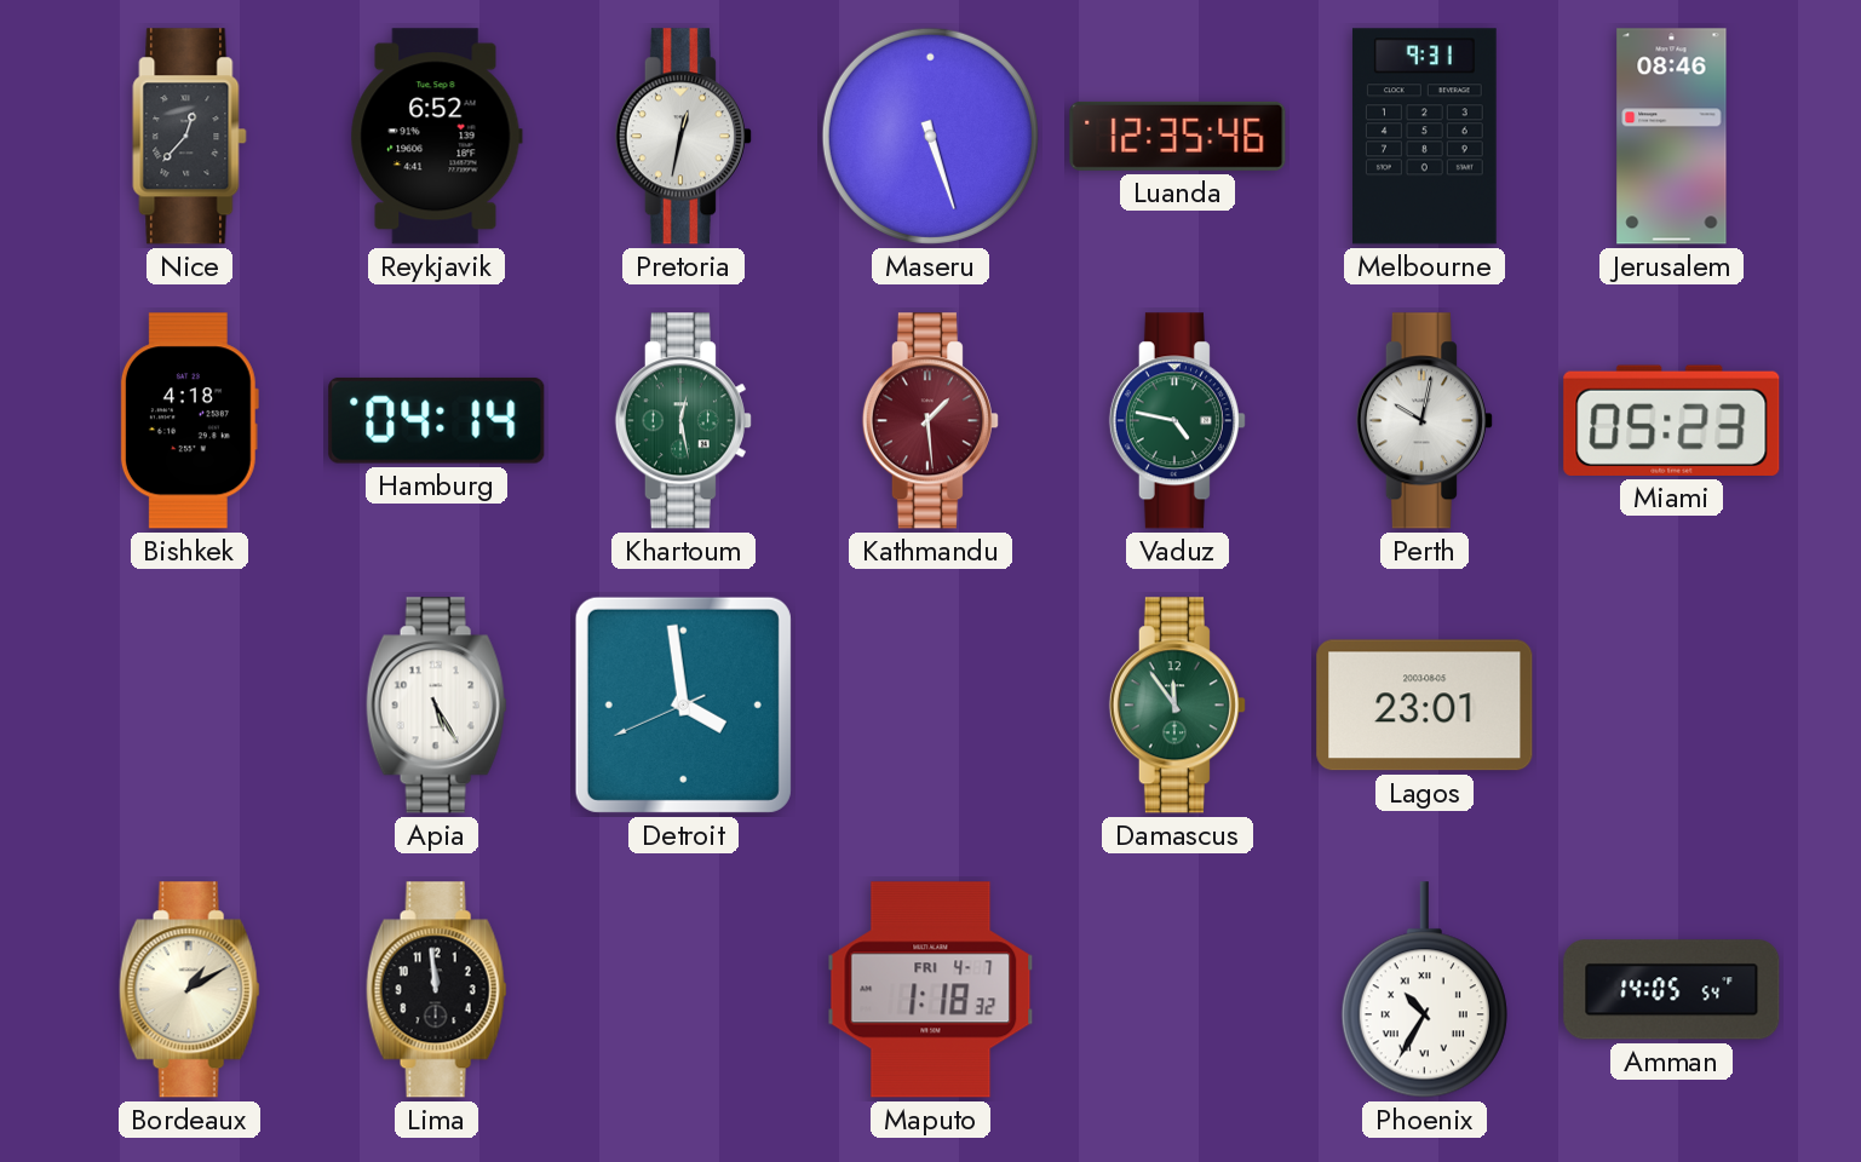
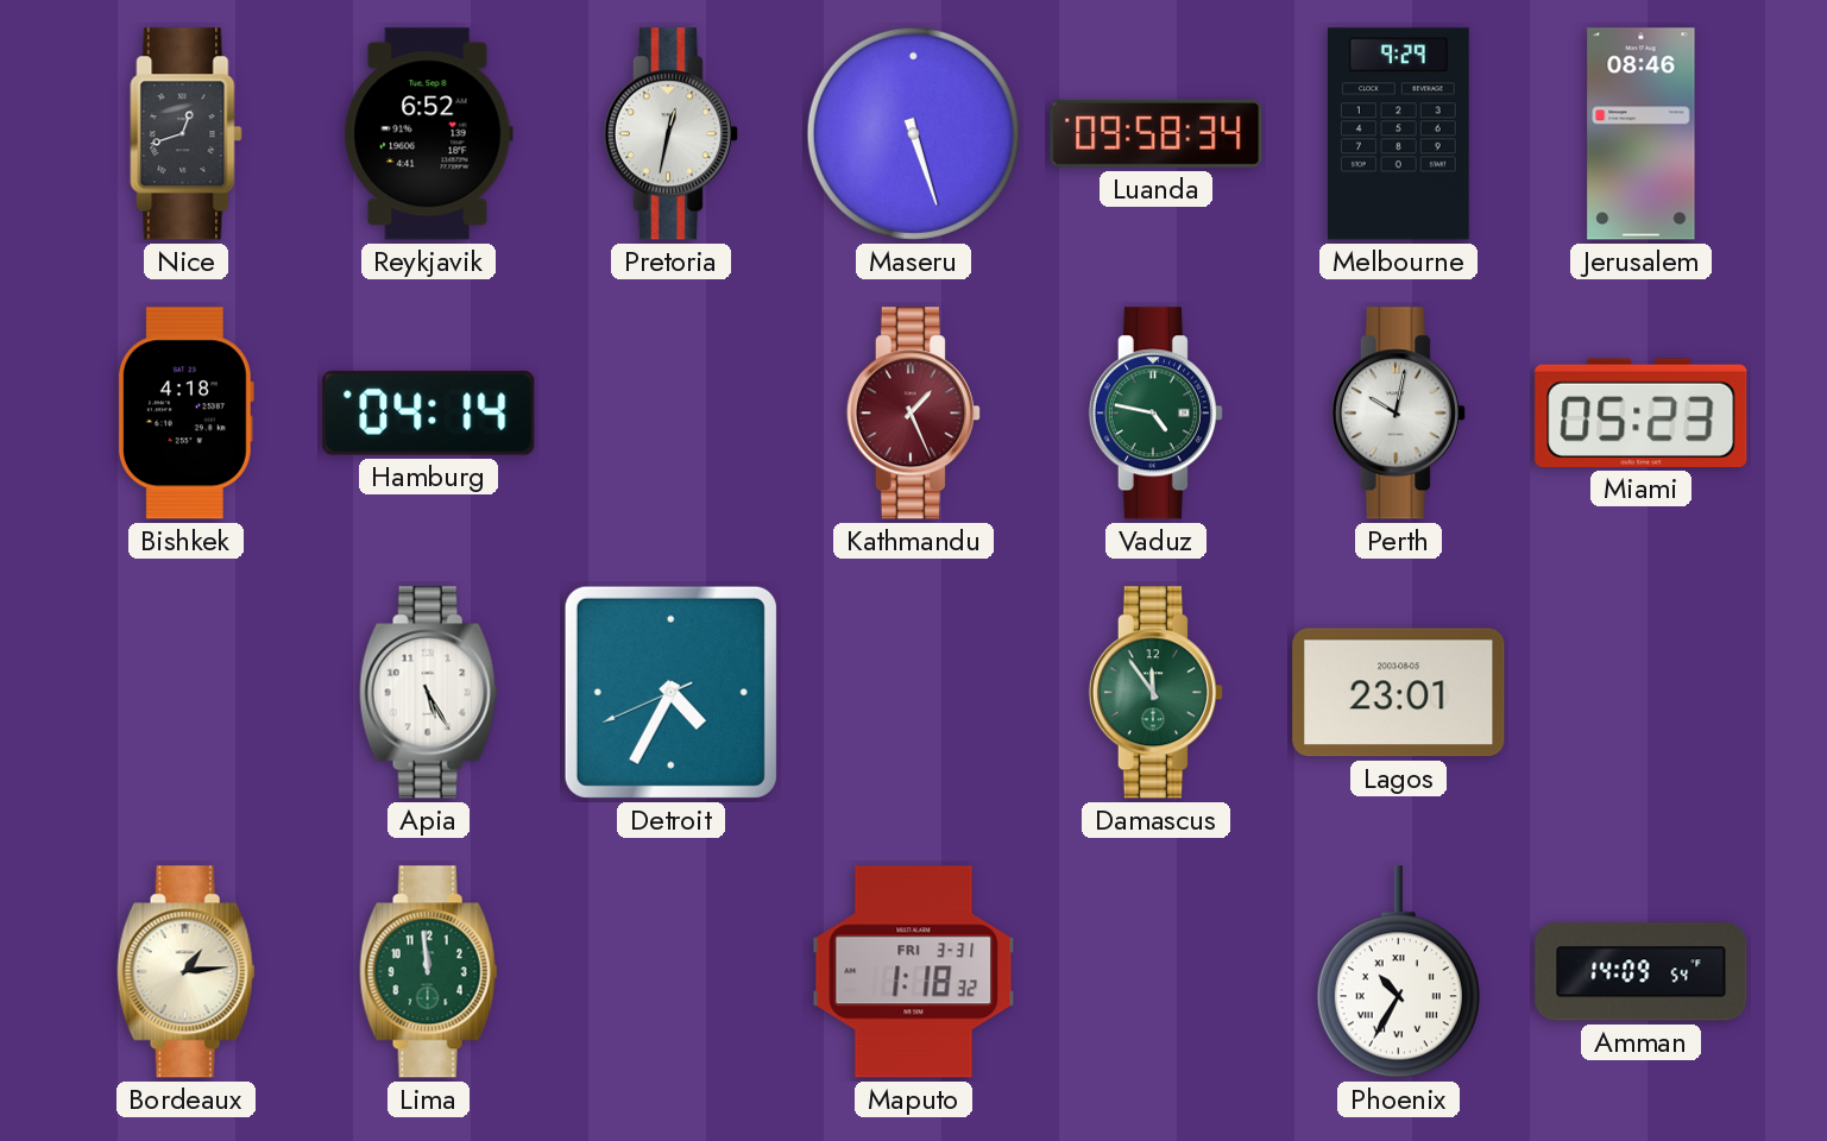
Nice: 12:37 -> 12:42
Luanda: 12:35 -> 09:58
Melbourne: 9:31 -> 9:29
Khartoum: 12:28 -> none
Kathmandu: 1:29 -> 1:26
Detroit: 3:58 -> 4:34
Bordeaux: 1:10 -> 1:14
Lima dial: black -> green
Maputo date: FRI 4-7 -> FRI 3-31
Amman: 14:05 -> 14:09
